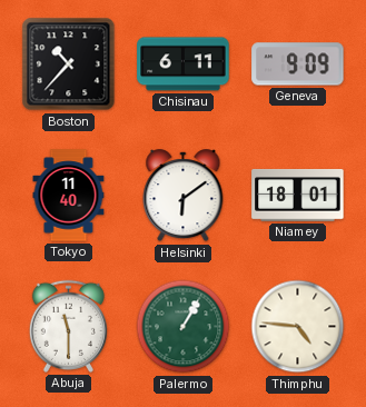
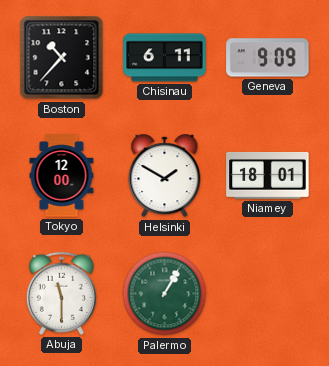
Tokyo: 11:40 -> 12:00
Helsinki: 6:09 -> 1:50
Thimphu: 4:46 -> none
